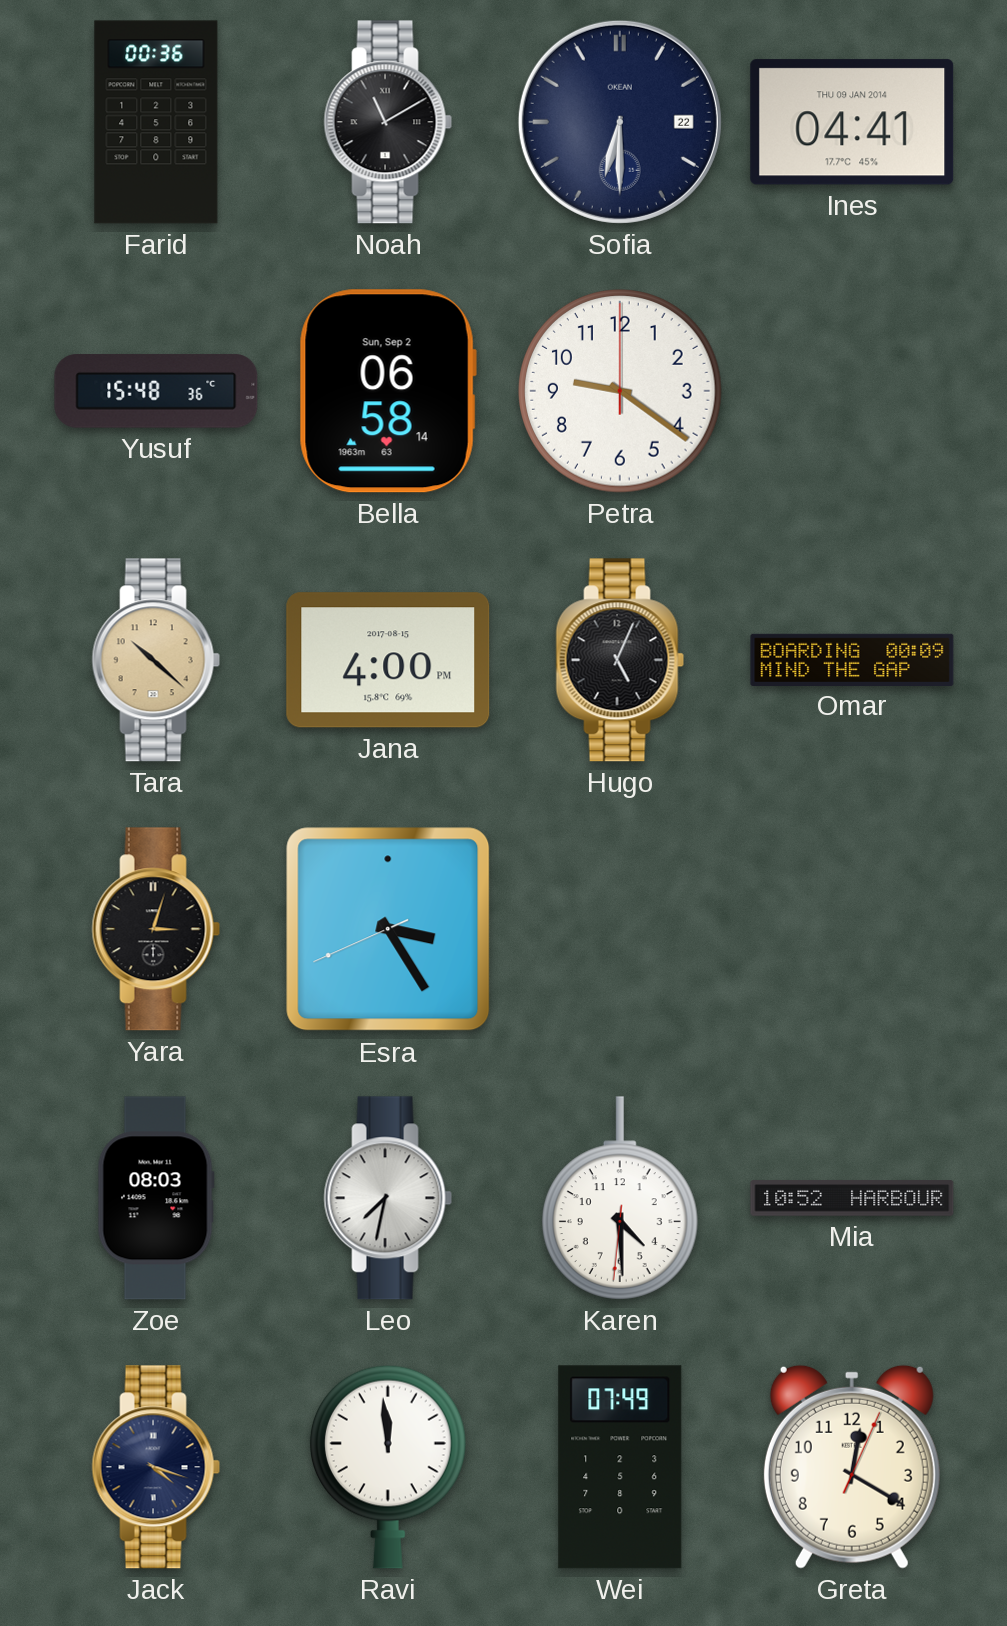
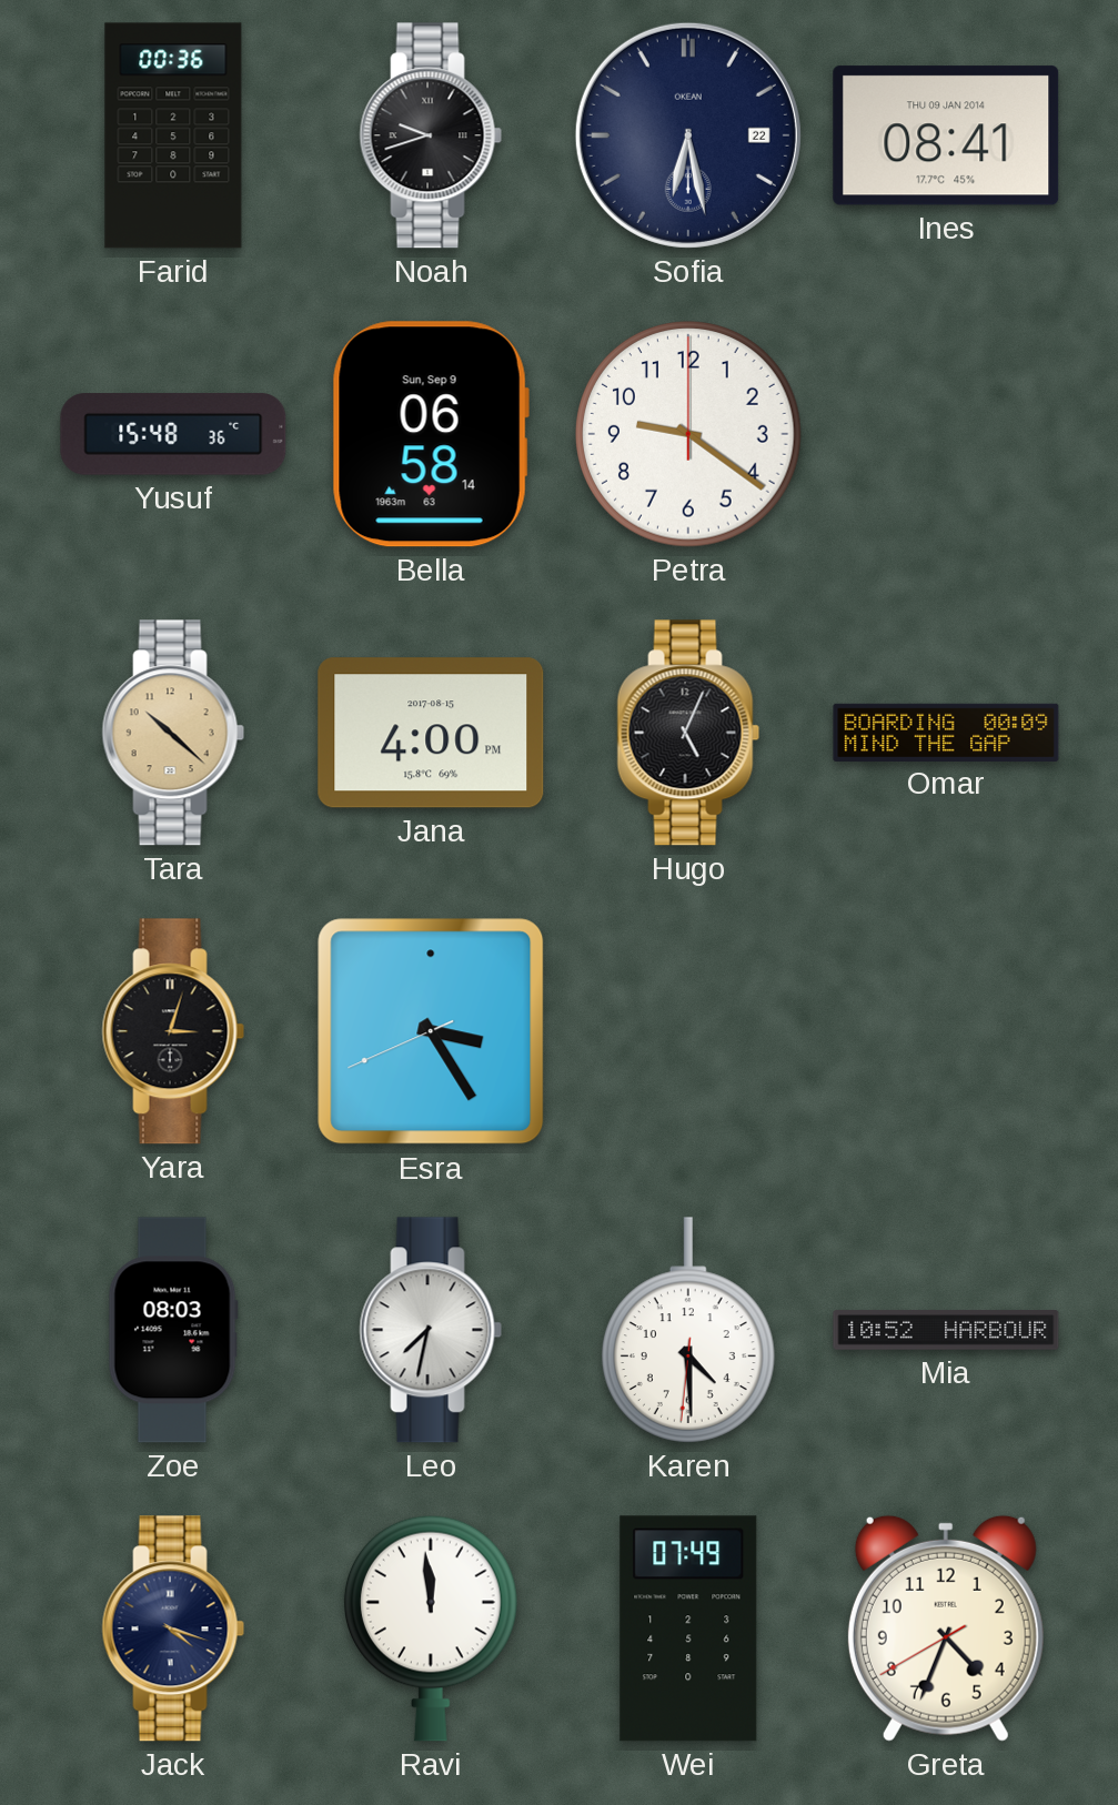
Noah: 11:10 -> 9:42
Sofia: 6:30 -> 6:28
Ines: 04:41 -> 08:41
Bella date: Sun, Sep 2 -> Sun, Sep 9
Greta: 12:20 -> 4:33
